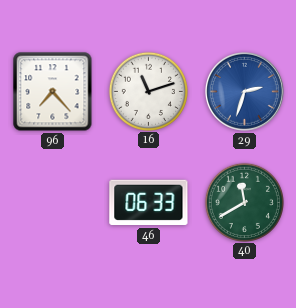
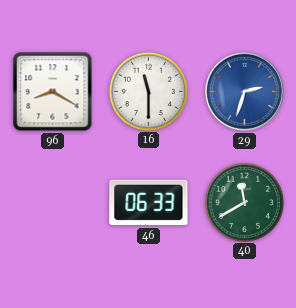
96: 7:23 -> 8:20
16: 11:12 -> 11:30
